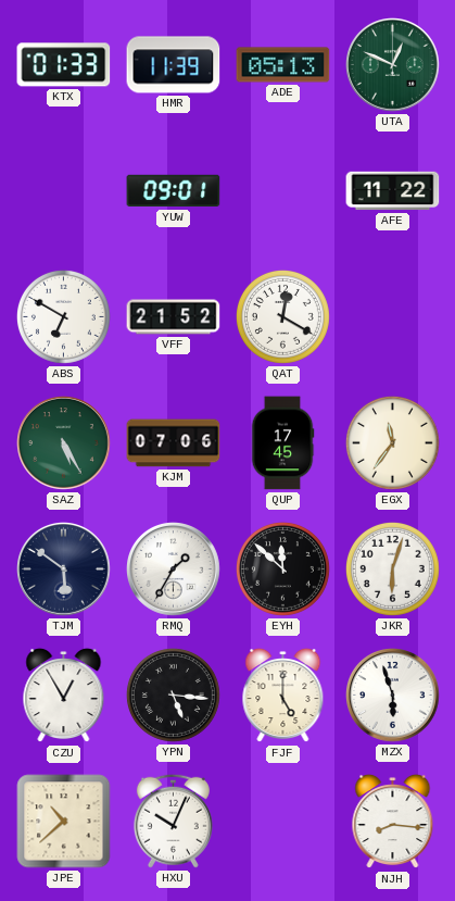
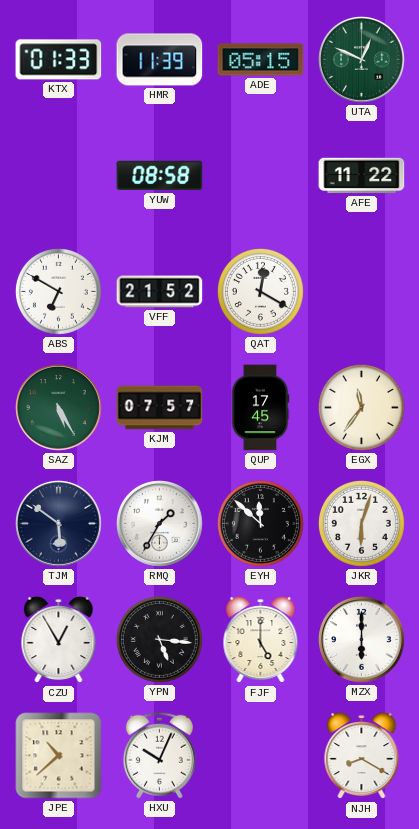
ADE: 05:13 -> 05:15
YUW: 09:01 -> 08:58
KJM: 07:06 -> 07:57
MZX: 5:57 -> 6:00
NJH: 8:16 -> 8:20
